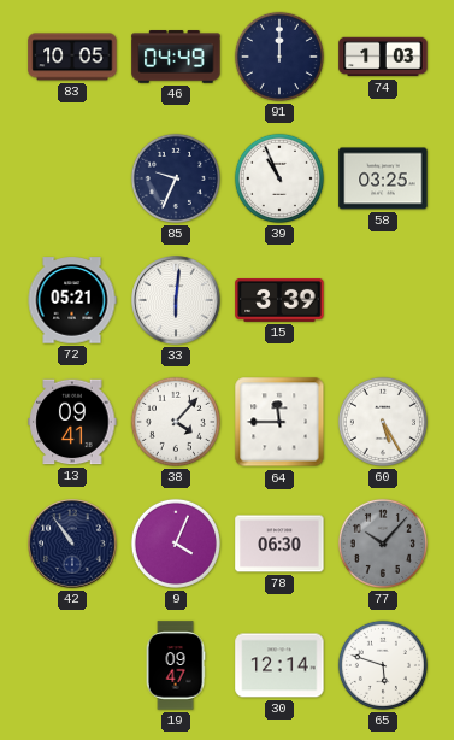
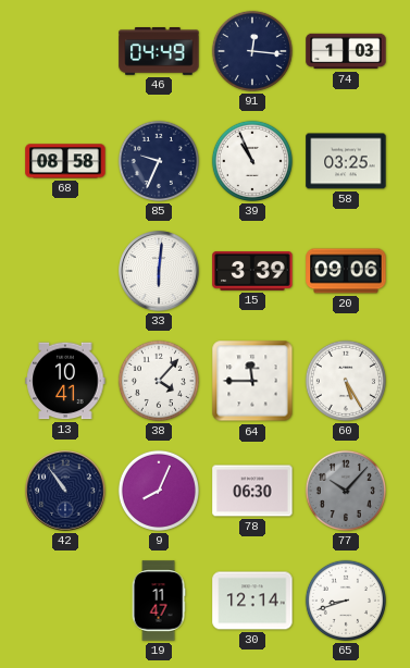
83: 10:05 -> none
91: 12:00 -> 12:16
68: none -> 08:58
72: 05:21 -> none
20: none -> 09:06
13: 09:41 -> 10:41
9: 4:04 -> 8:04
19: 09:47 -> 11:47
65: 5:48 -> 8:42
